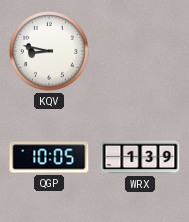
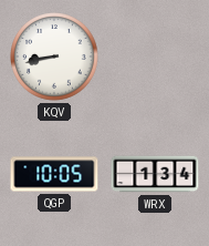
KQV: 8:47 -> 8:43
WRX: 1:39 -> 1:34
